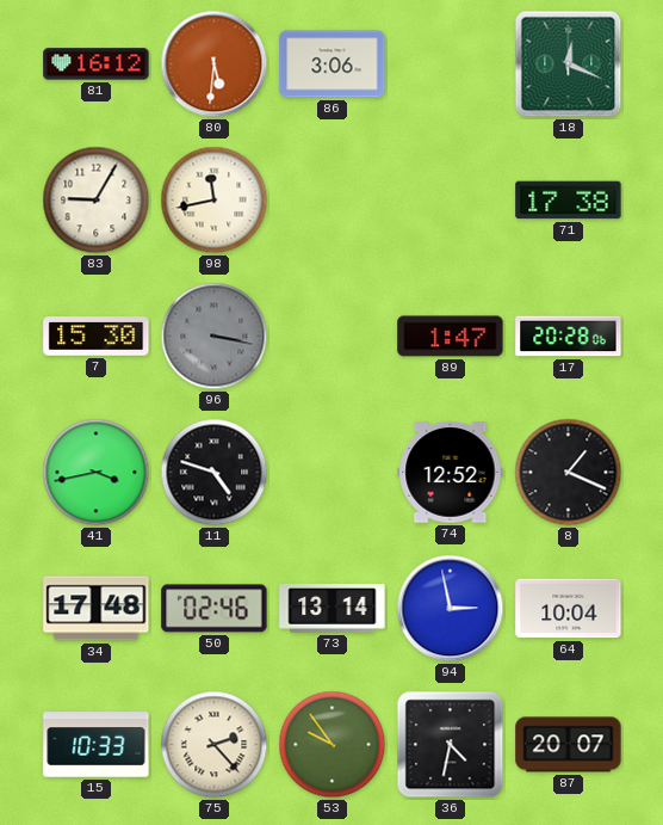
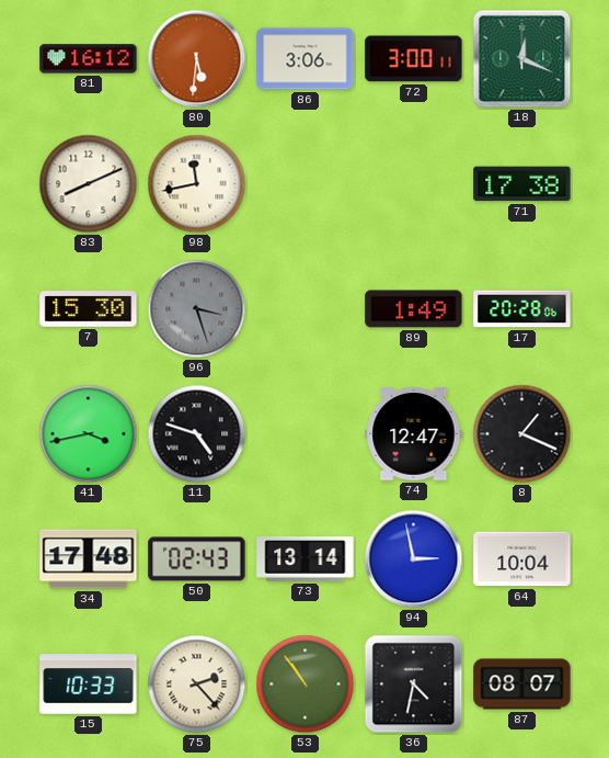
72: none -> 3:00
83: 9:05 -> 8:11
96: 3:17 -> 3:27
89: 1:47 -> 1:49
74: 12:52 -> 12:47
50: 02:46 -> 02:43
53: 9:54 -> 10:54
87: 20:07 -> 08:07
